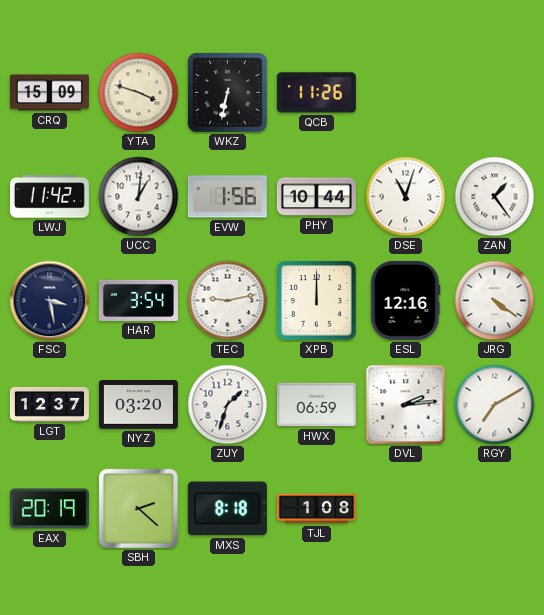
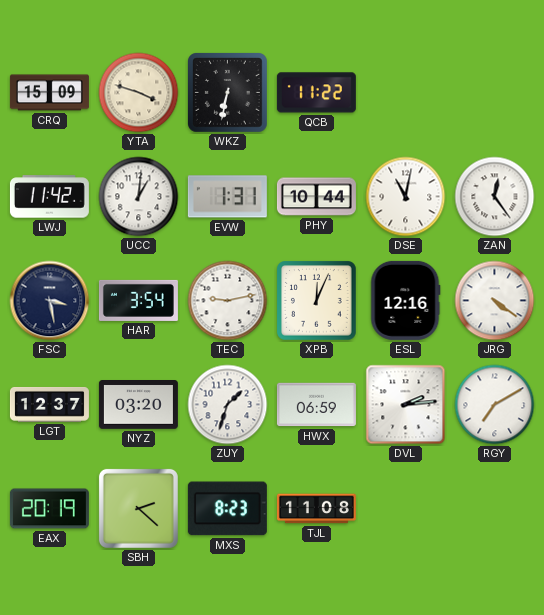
QCB: 11:26 -> 11:22
EVW: 1:56 -> 1:31
DSE: 11:03 -> 11:02
ZAN: 1:24 -> 12:24
XPB: 12:00 -> 12:04
MXS: 8:18 -> 8:23
TJL: 1:08 -> 11:08
